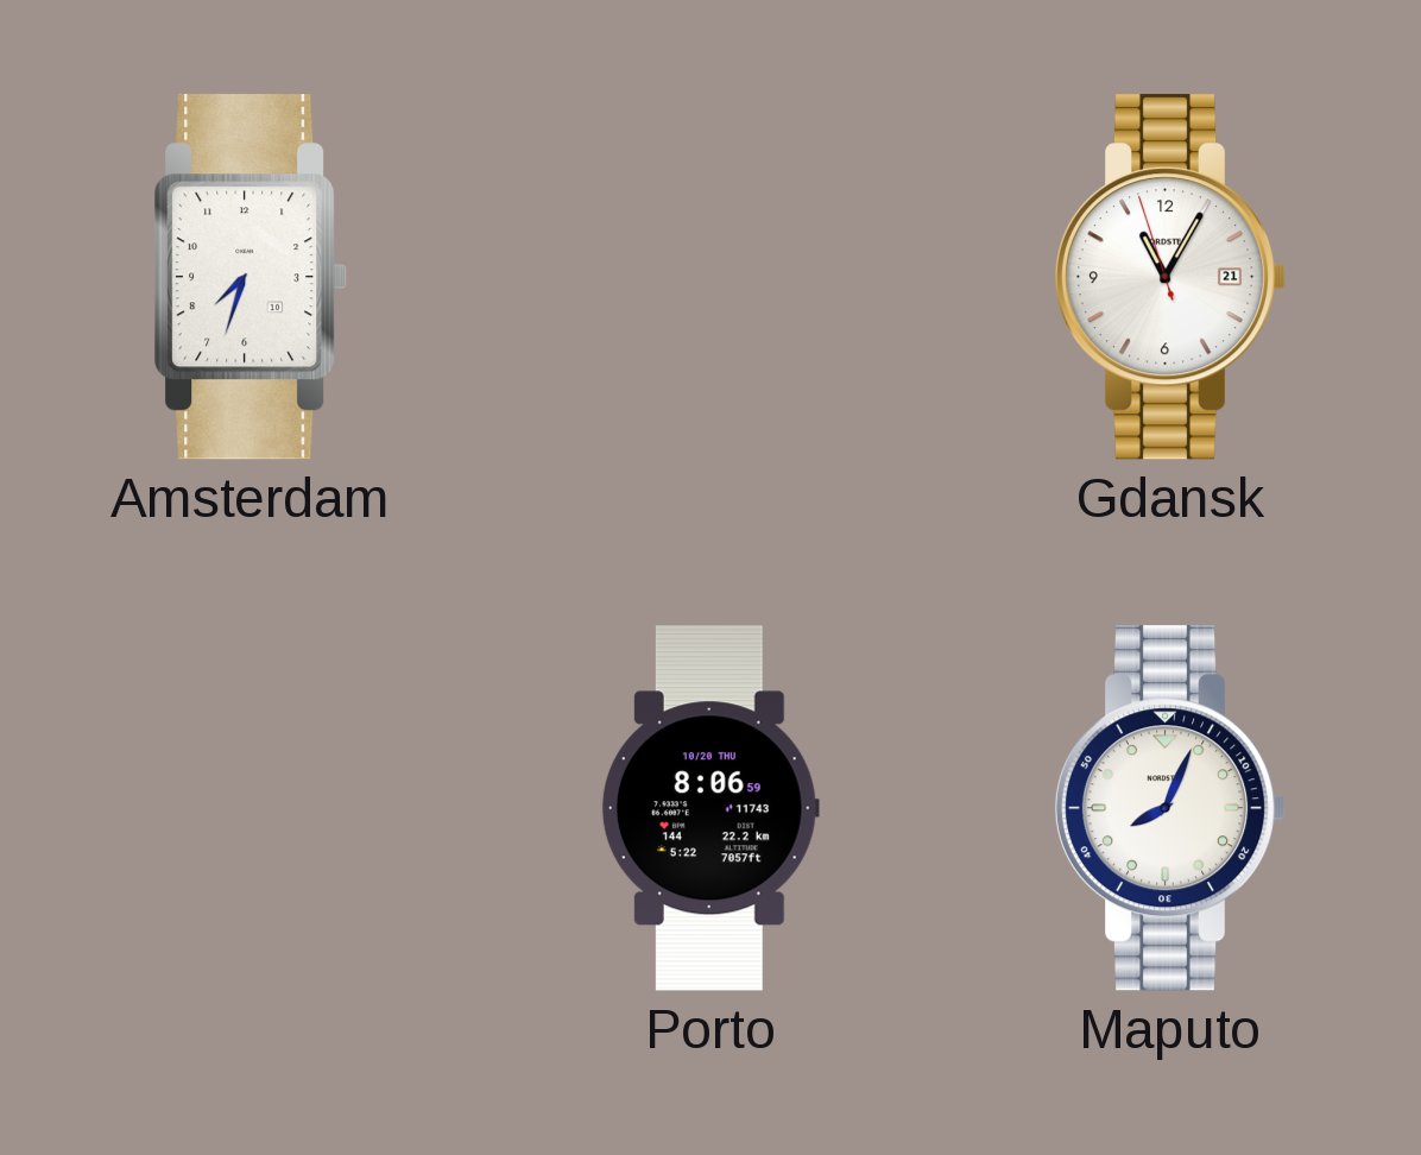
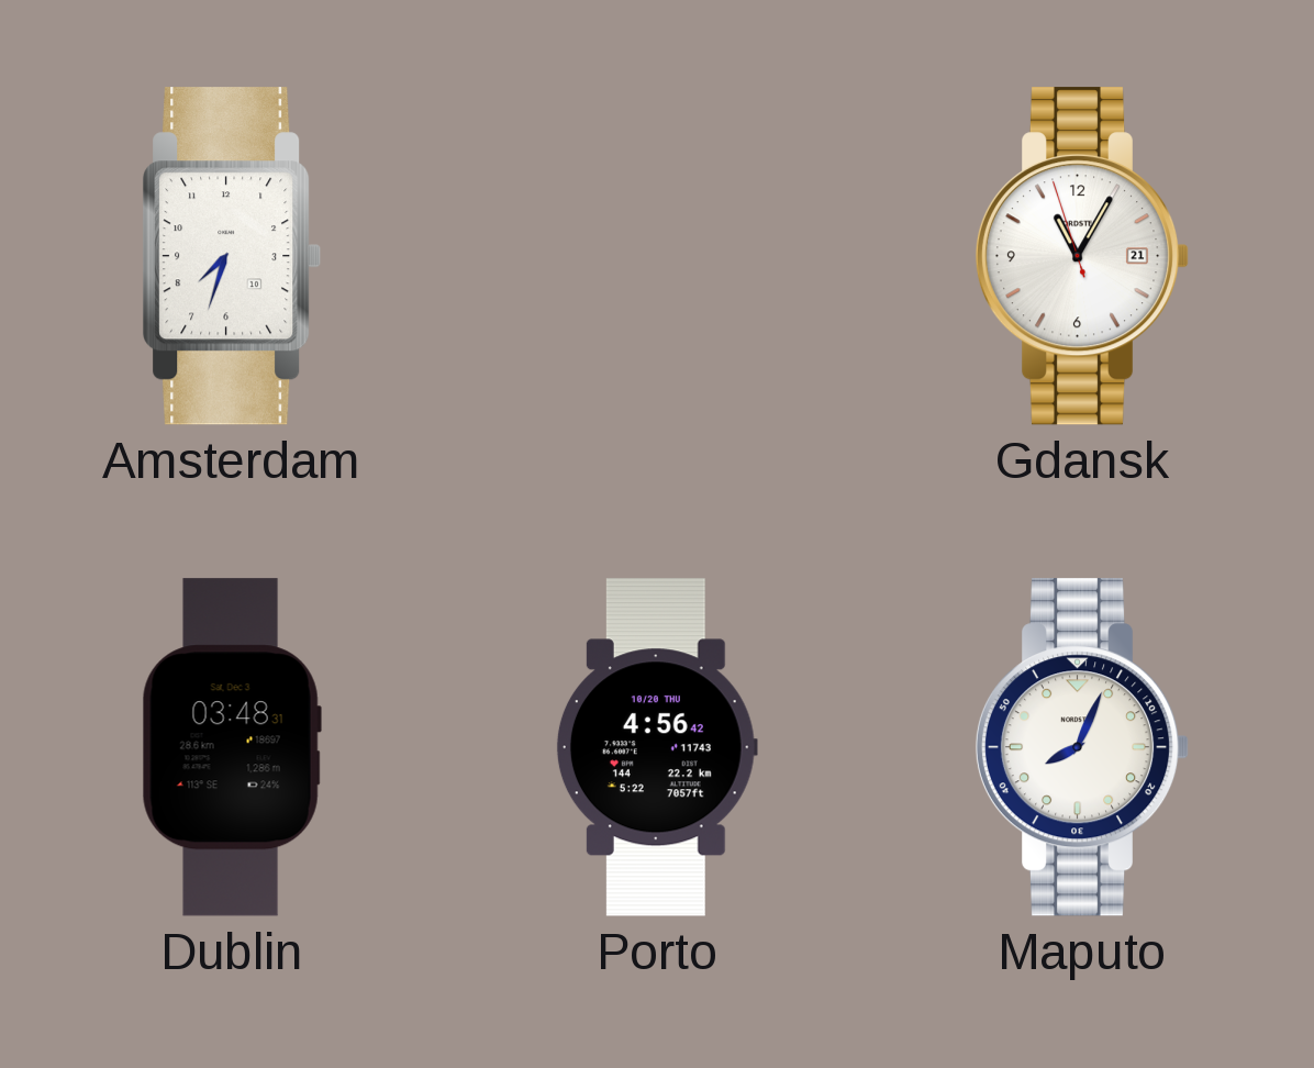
Dublin: none -> 03:48
Porto: 8:06 -> 4:56
